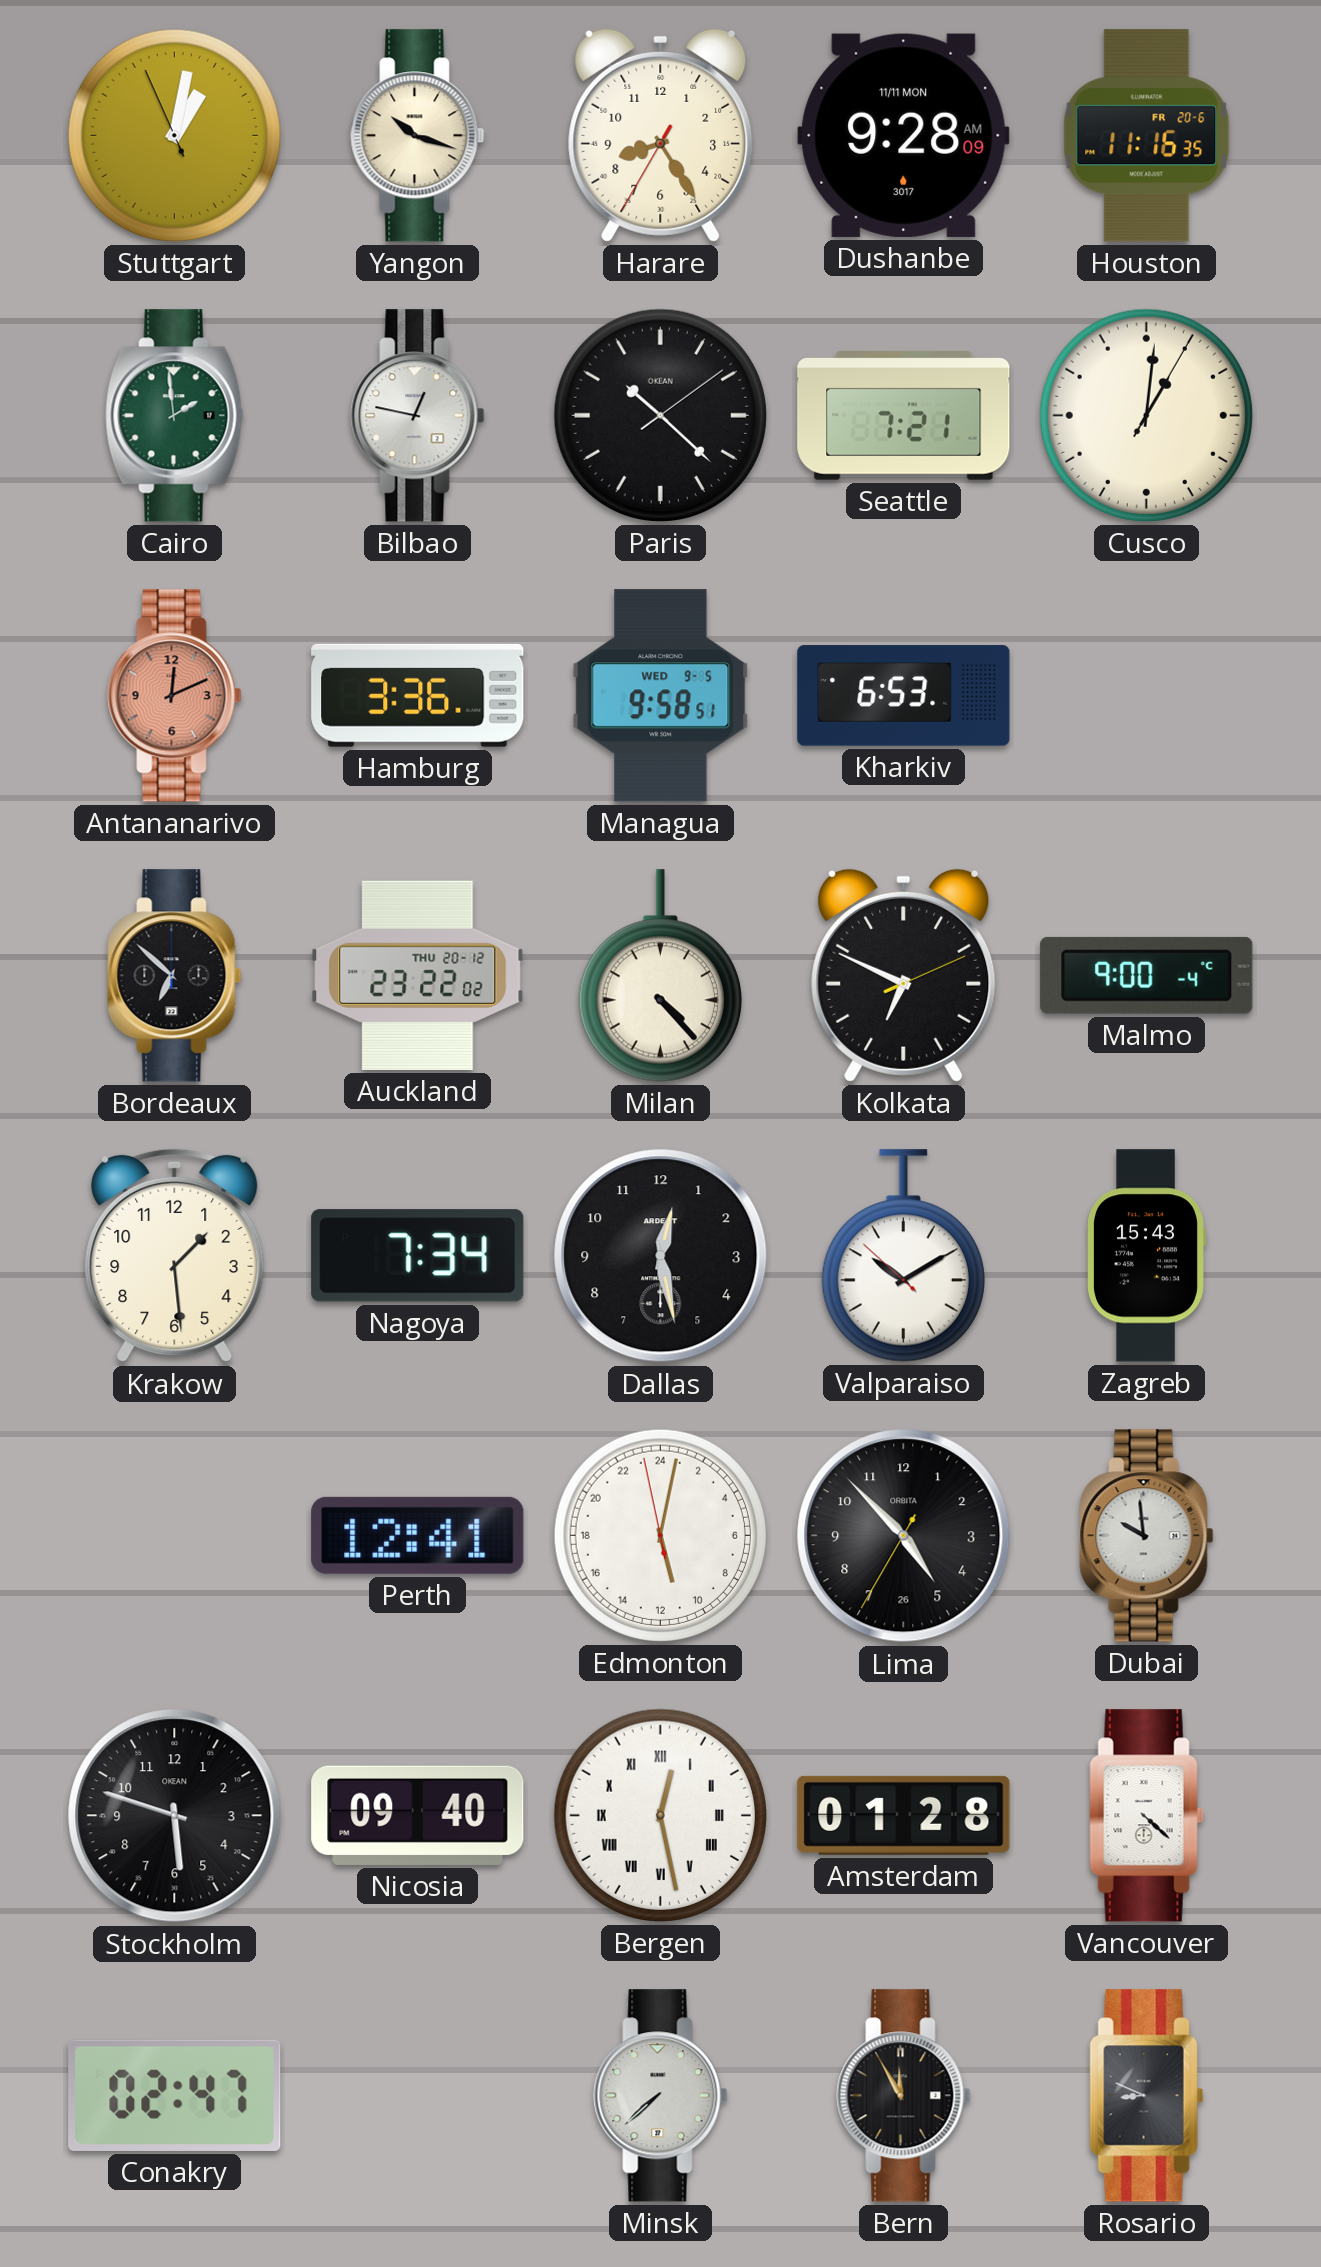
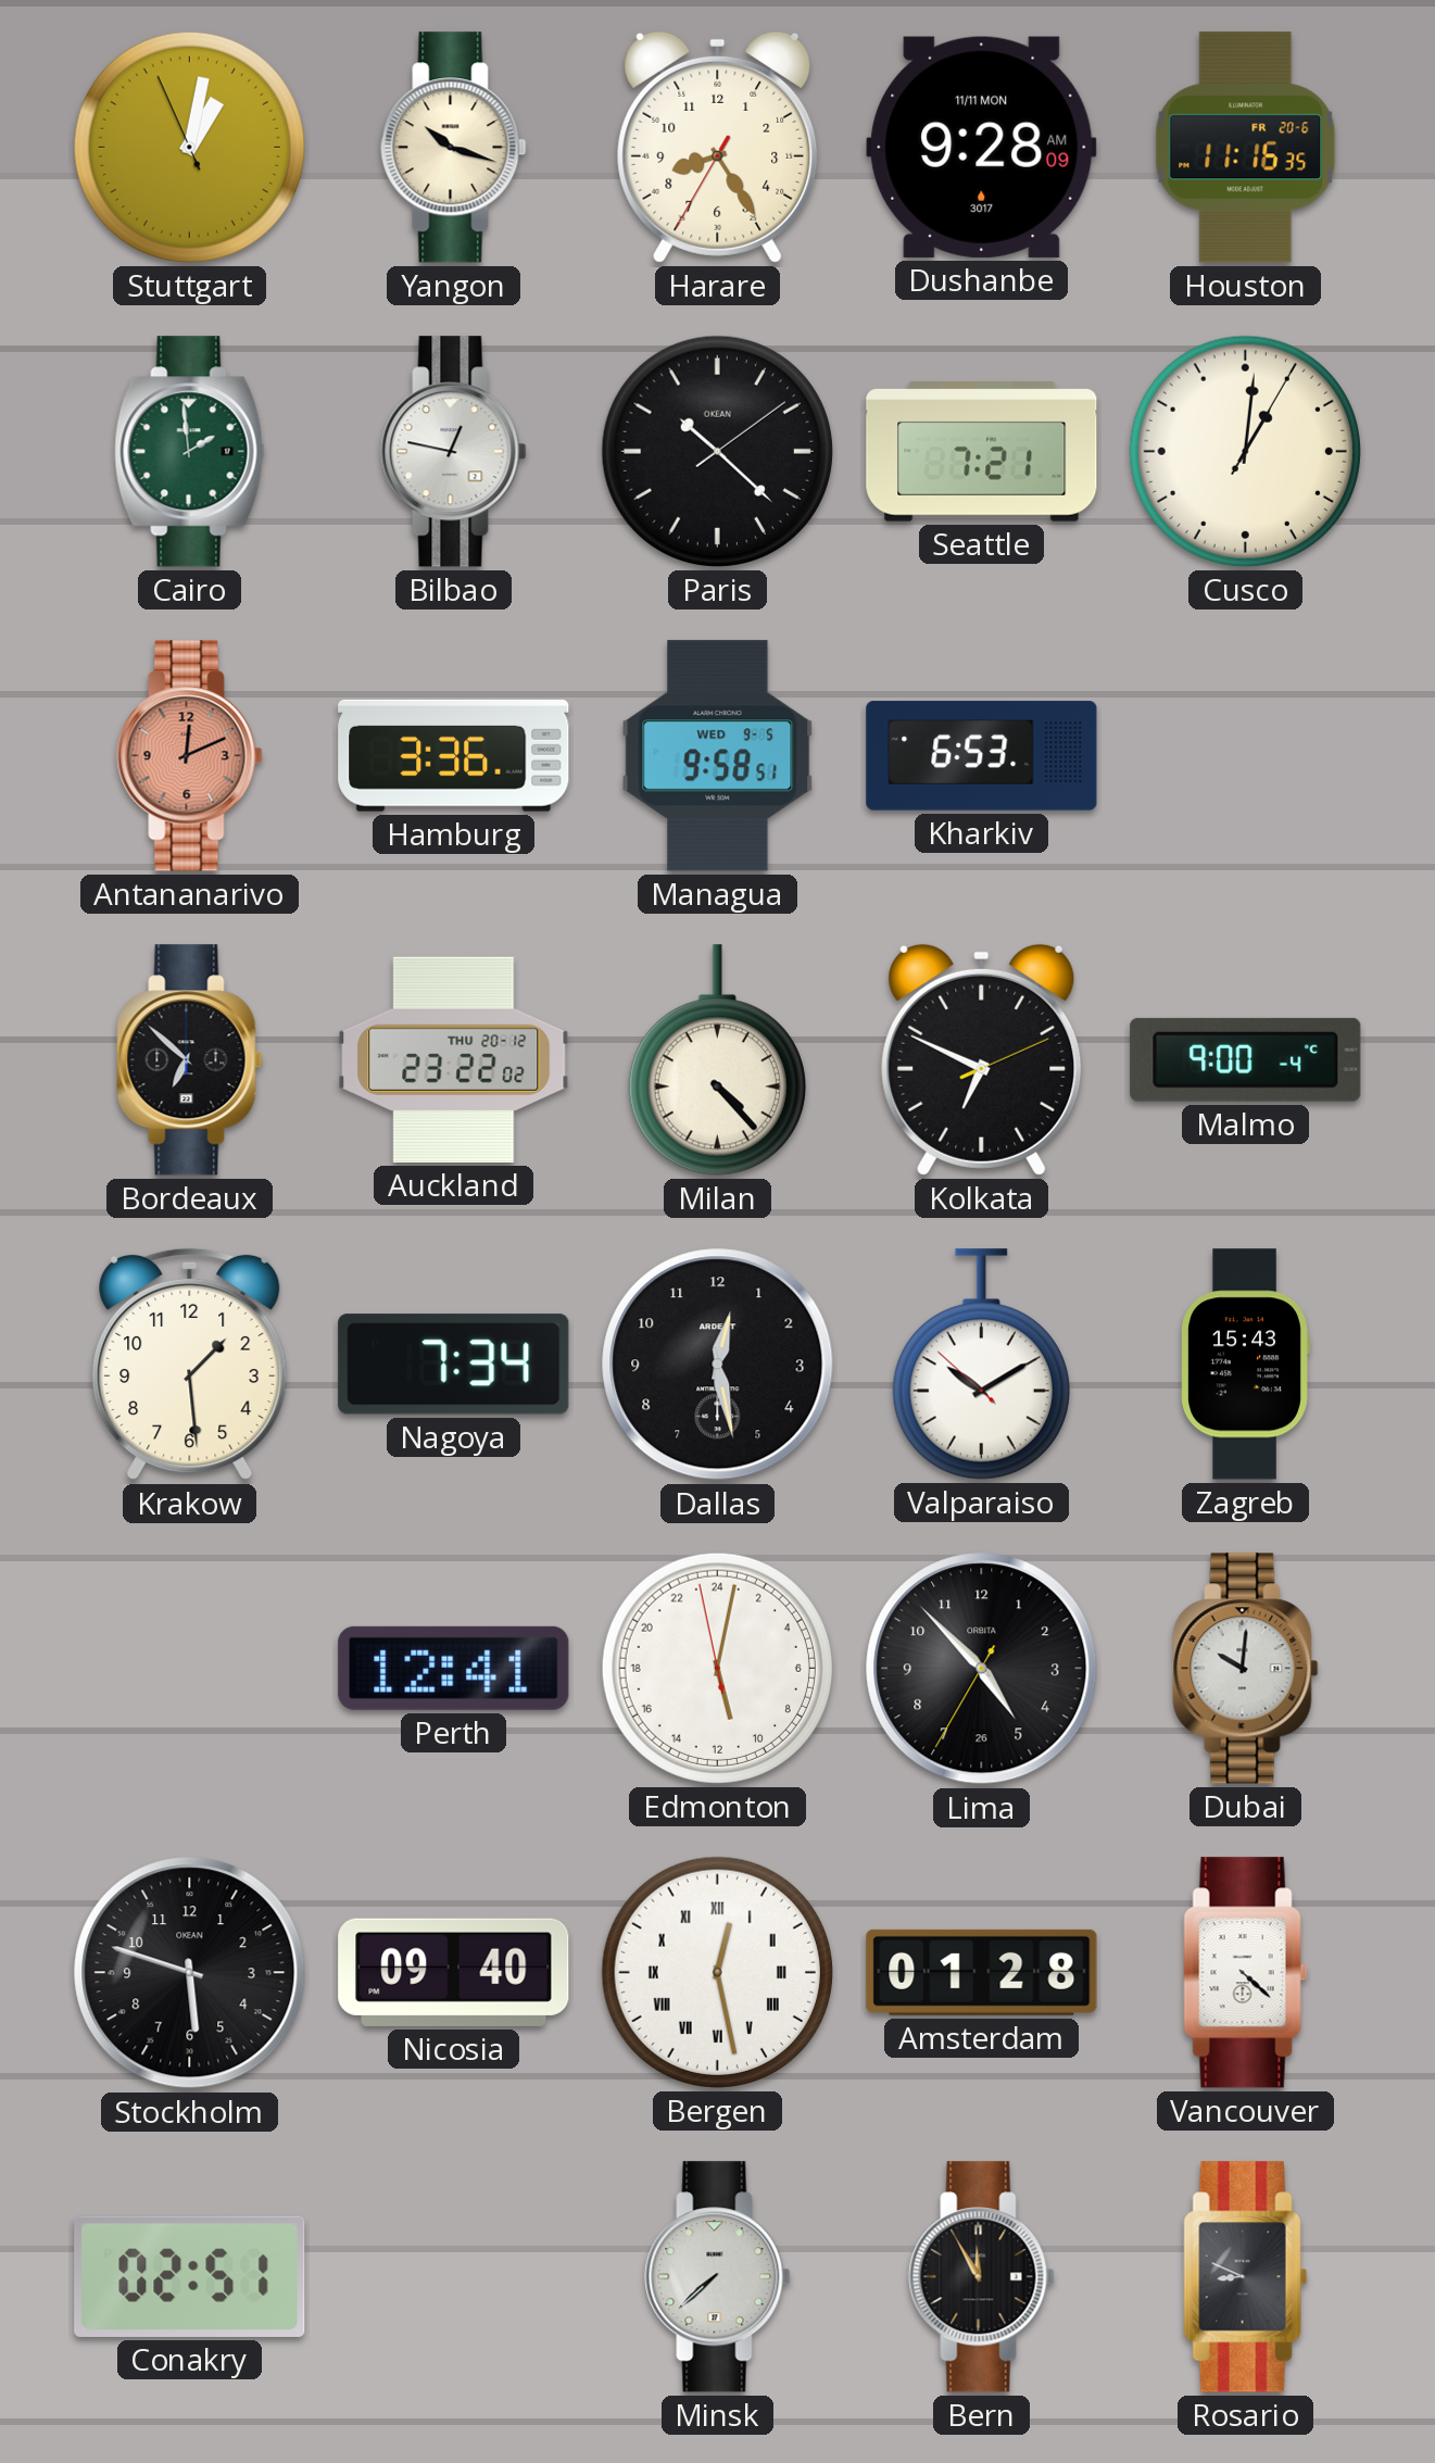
Dubai: 9:59 -> 10:01
Conakry: 02:47 -> 02:51
